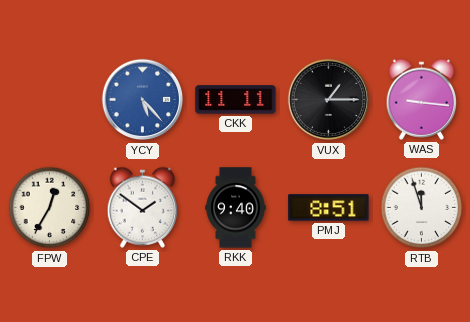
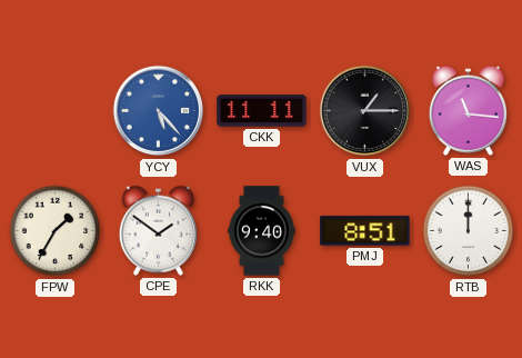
WAS: 9:16 -> 11:16
FPW: 12:35 -> 1:35
RTB: 11:57 -> 12:00
